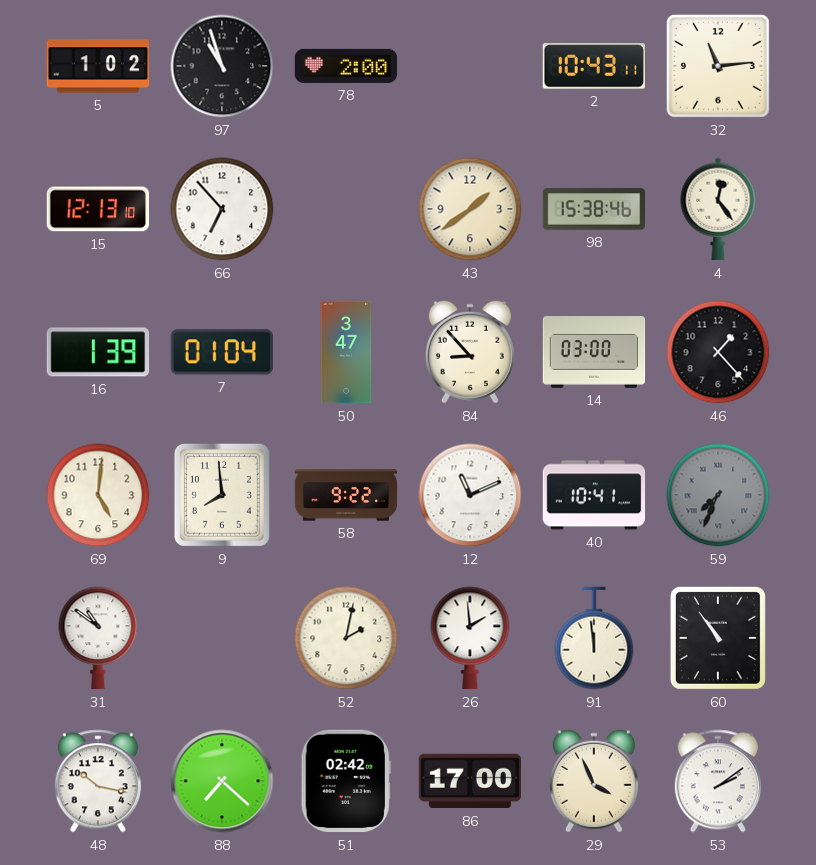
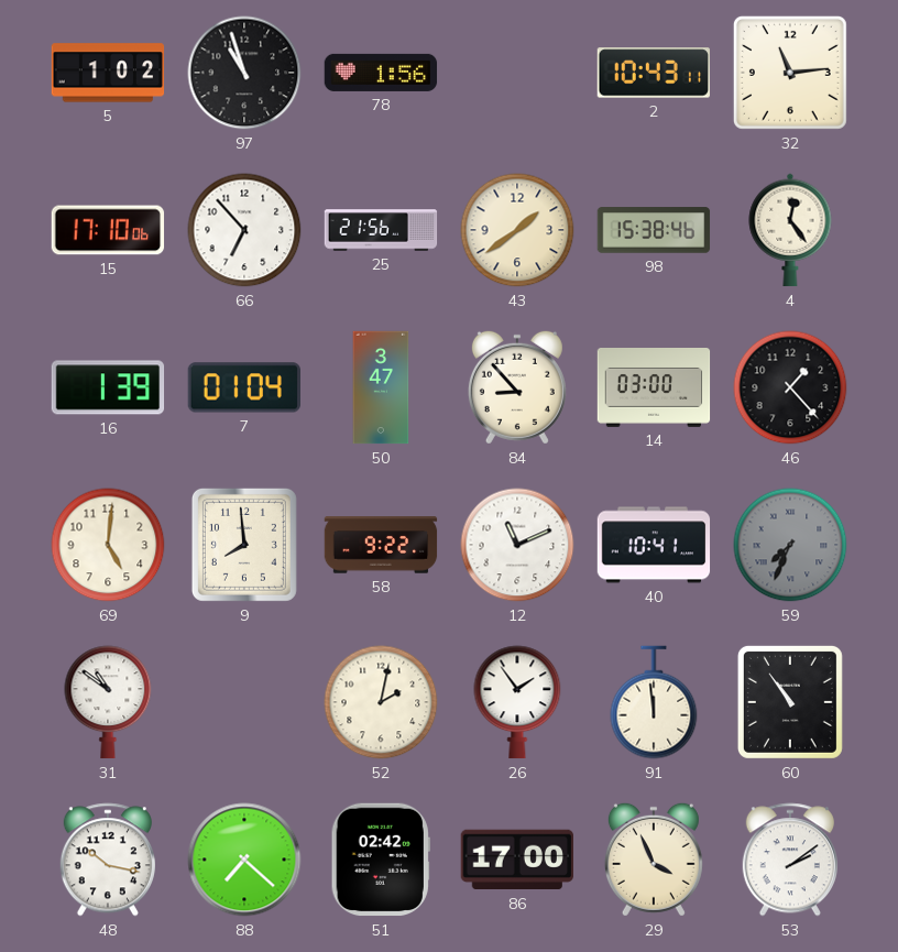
78: 2:00 -> 1:56
15: 12:13 -> 17:10
25: none -> 21:56
26: 1:59 -> 1:54
